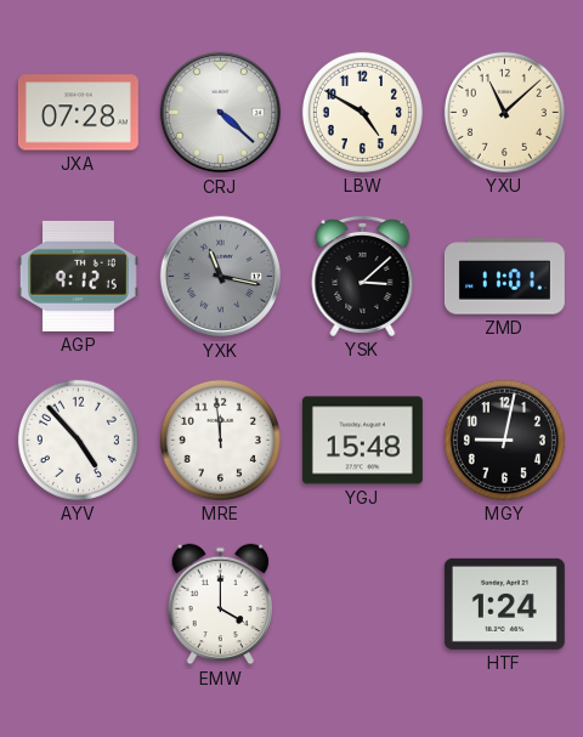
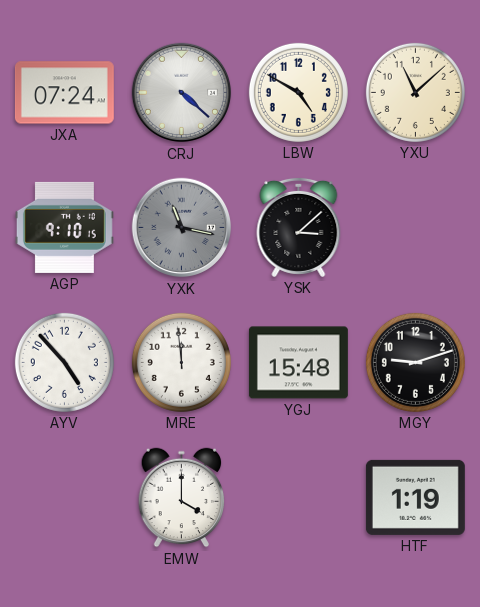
JXA: 07:28 -> 07:24
AGP: 9:12 -> 9:10
ZMD: 11:01 -> none
MGY: 9:02 -> 9:12
HTF: 1:24 -> 1:19
